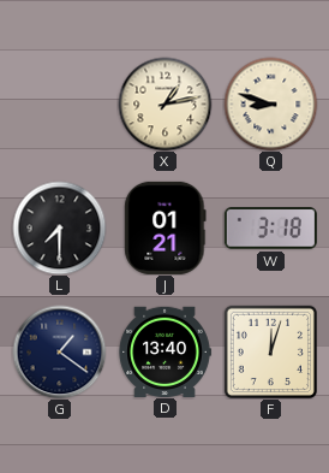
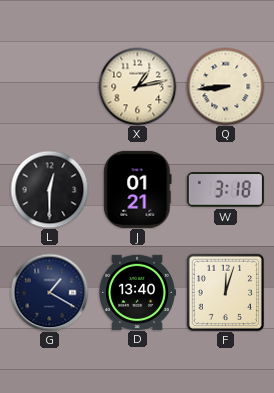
Q: 8:48 -> 8:44
L: 7:30 -> 12:30
G: 1:21 -> 1:20
